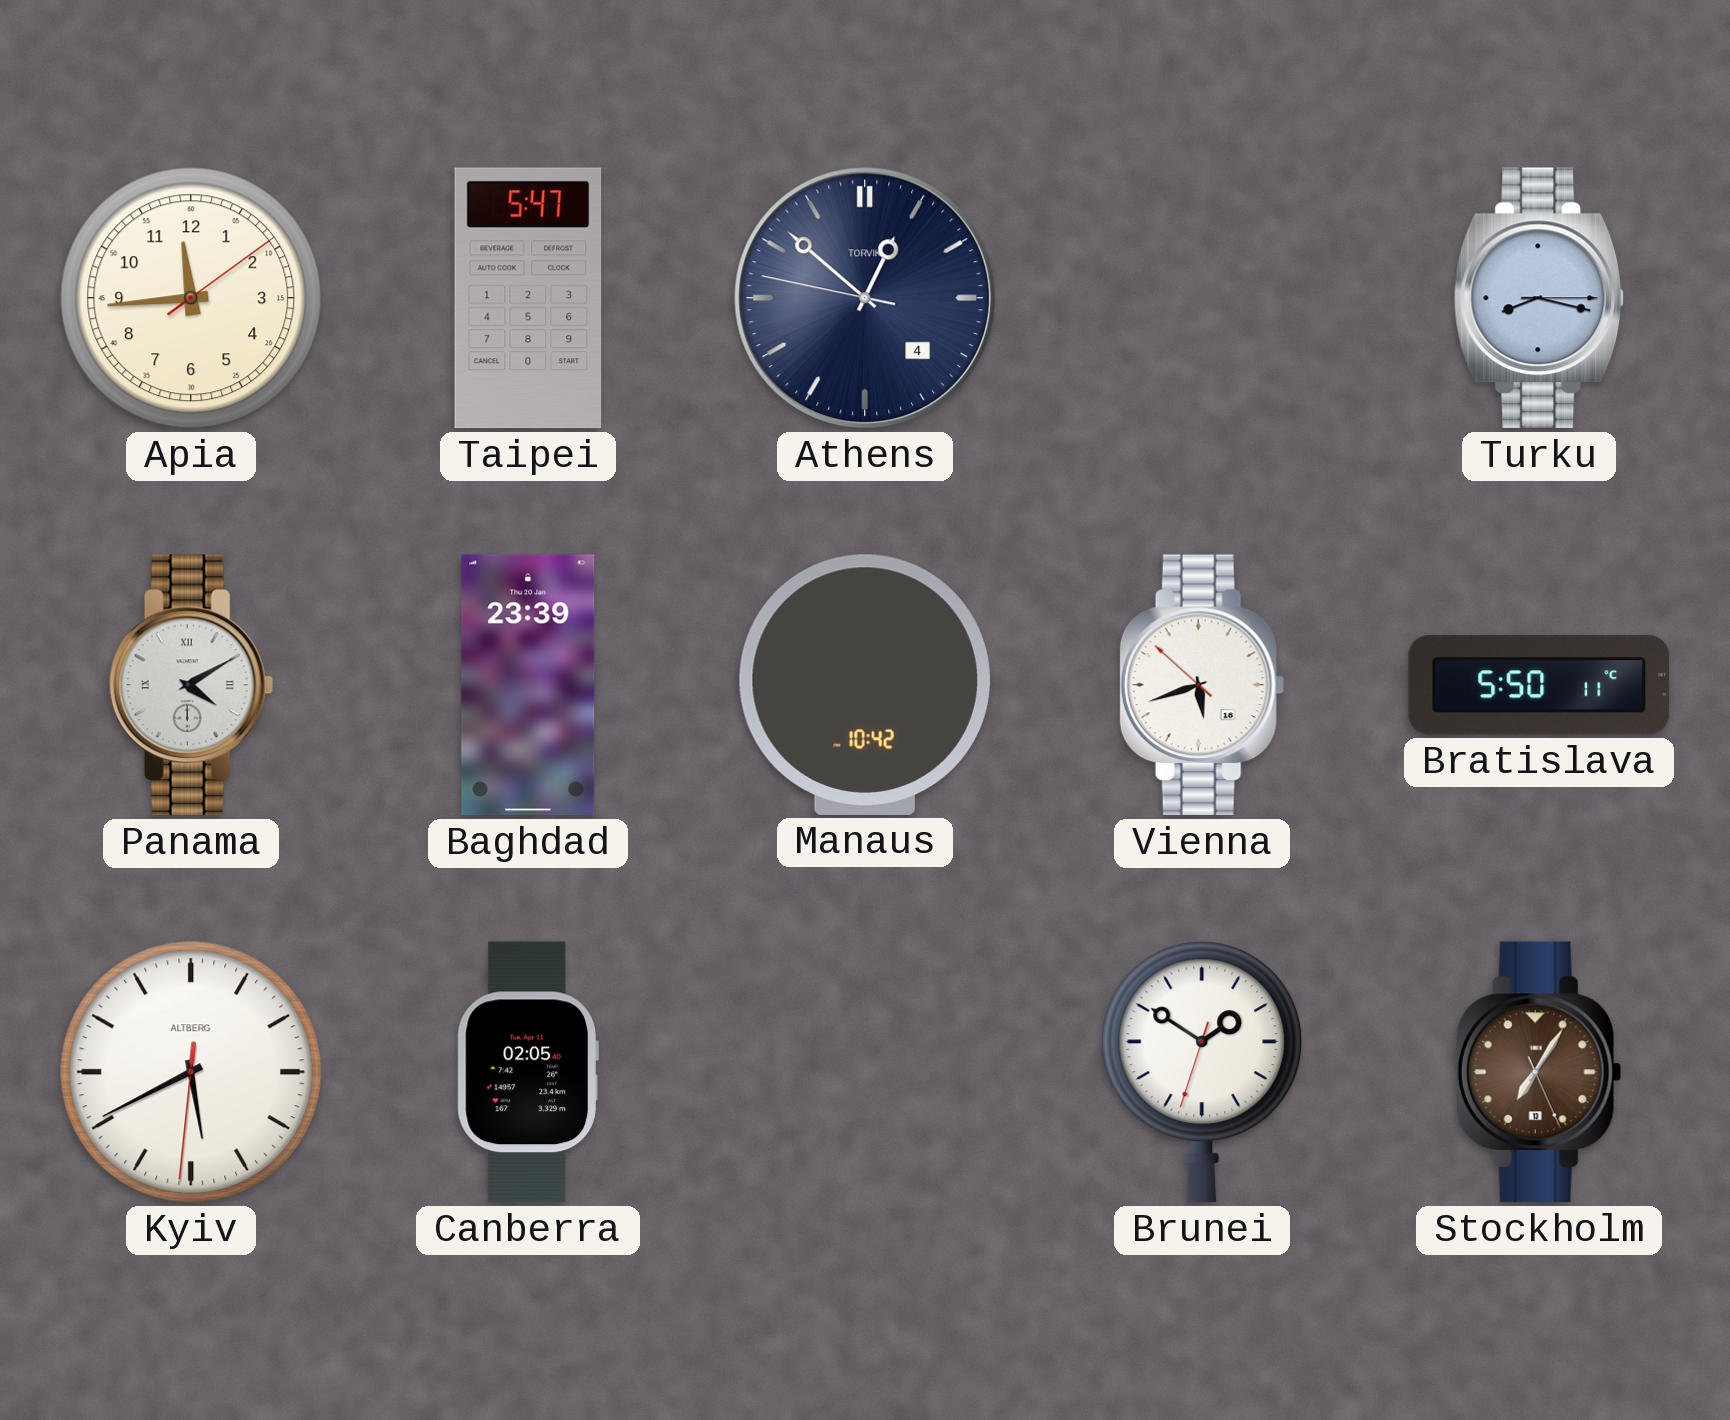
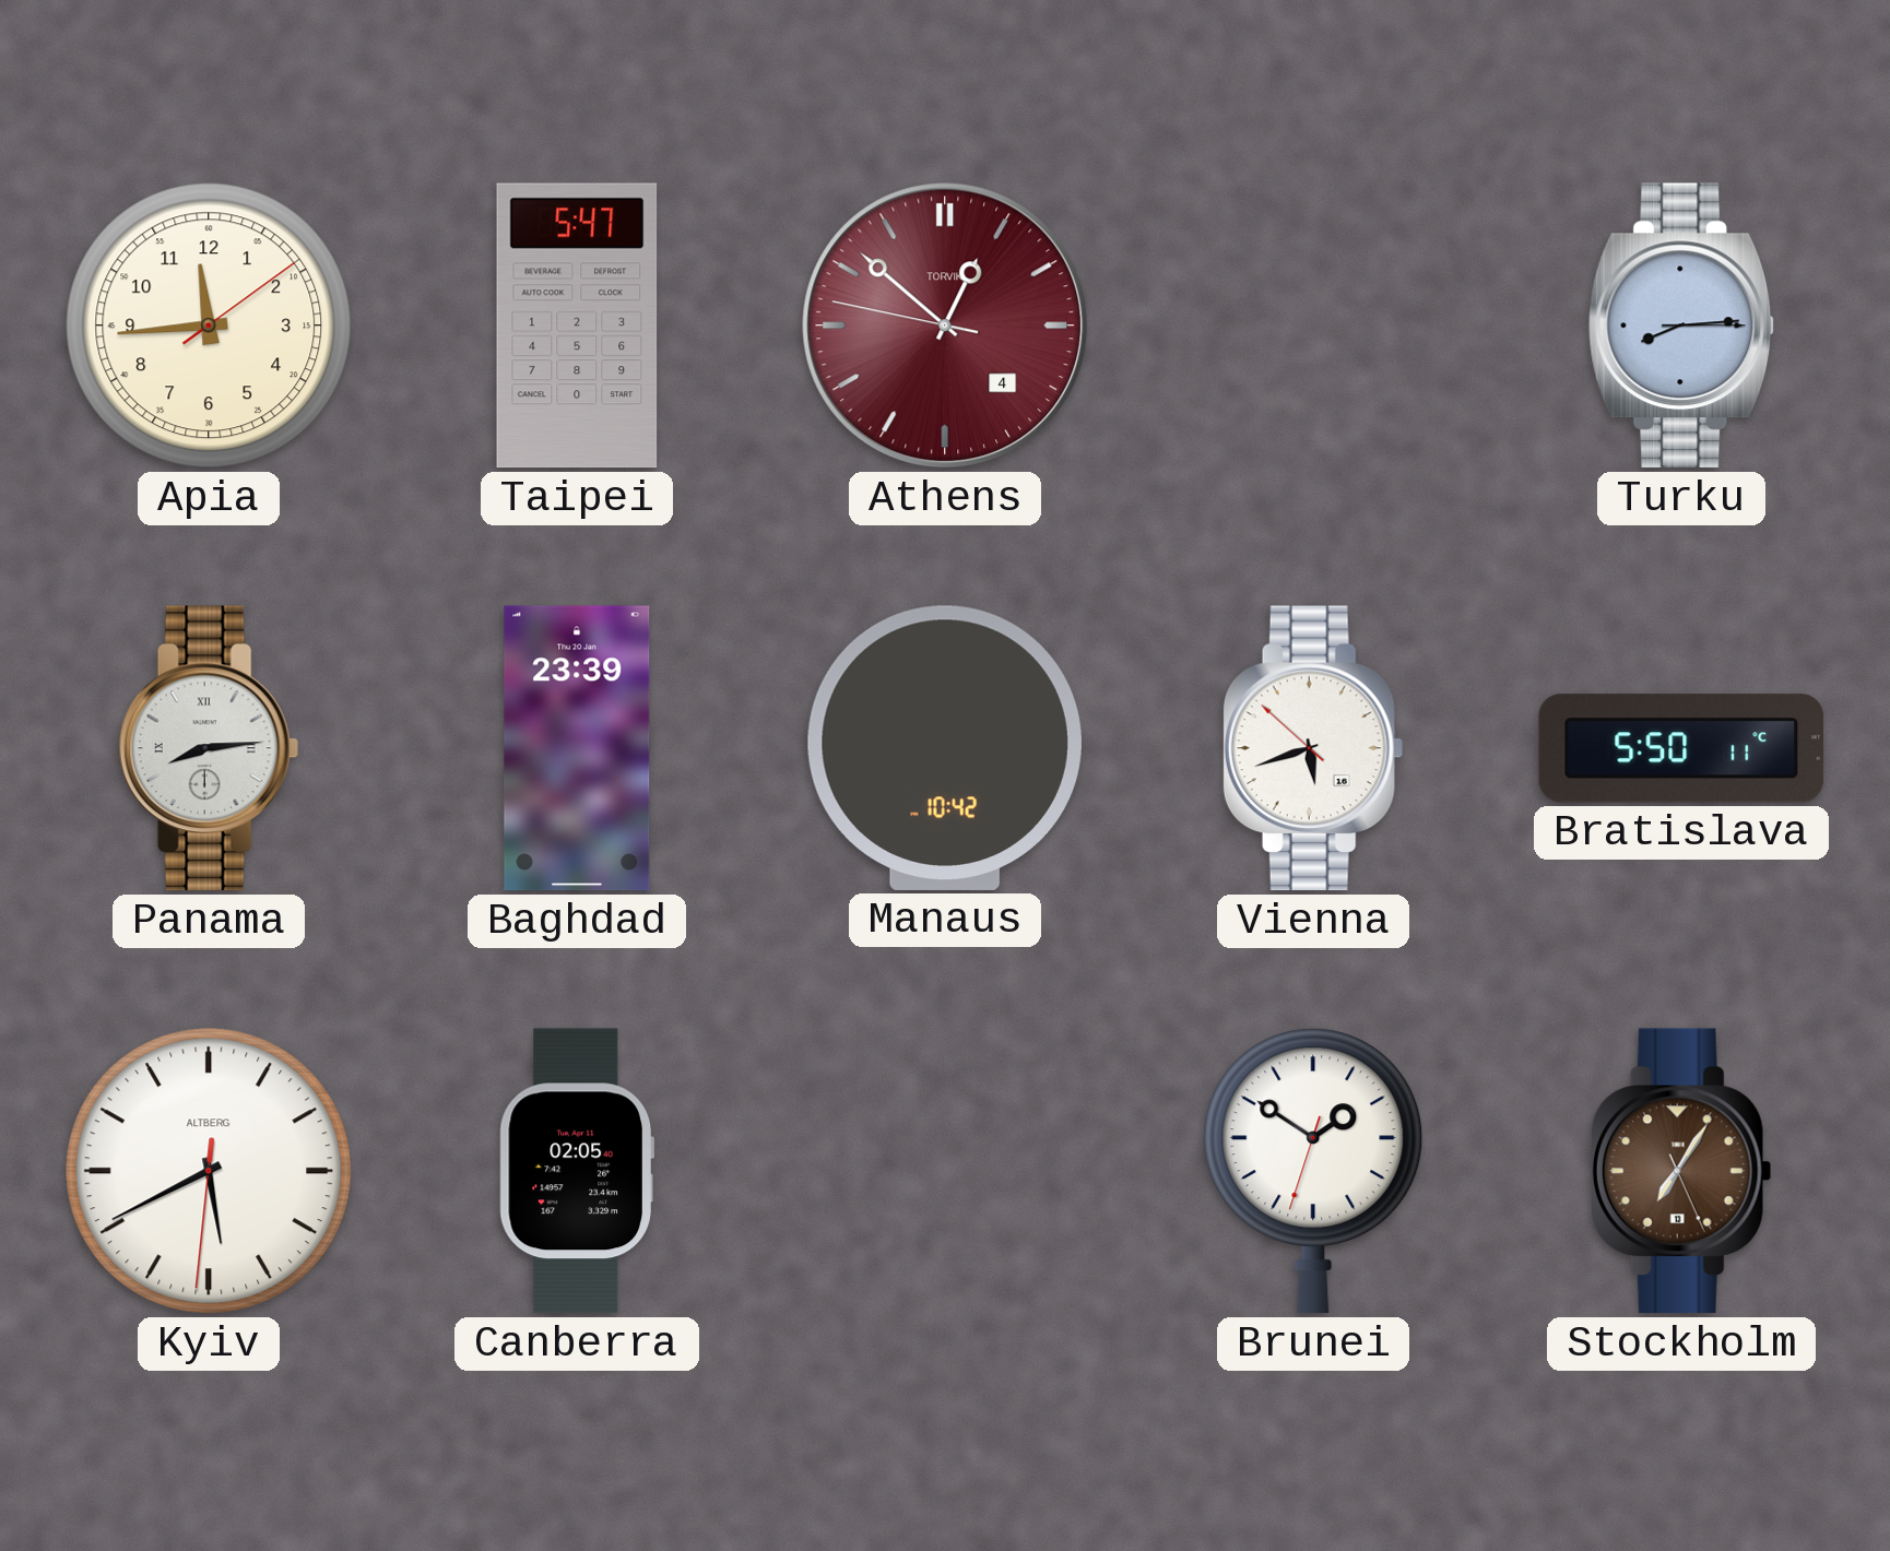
Athens dial: navy -> burgundy
Turku: 8:17 -> 8:14
Panama: 4:10 -> 8:14
